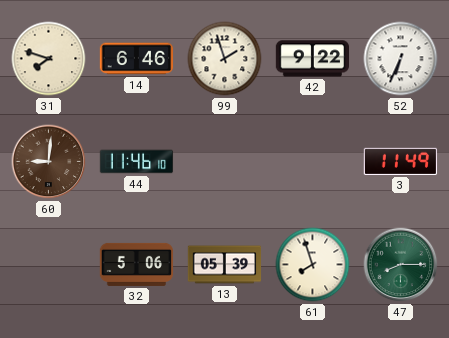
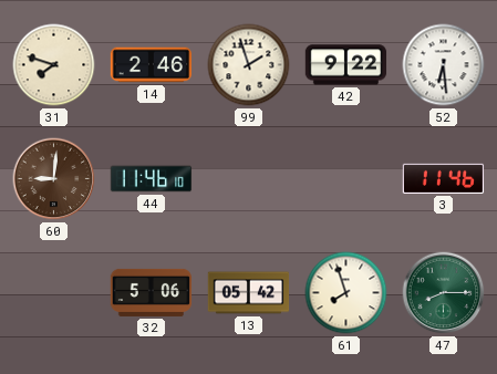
14: 6:46 -> 2:46
52: 6:34 -> 6:29
3: 11:49 -> 11:46
13: 05:39 -> 05:42
